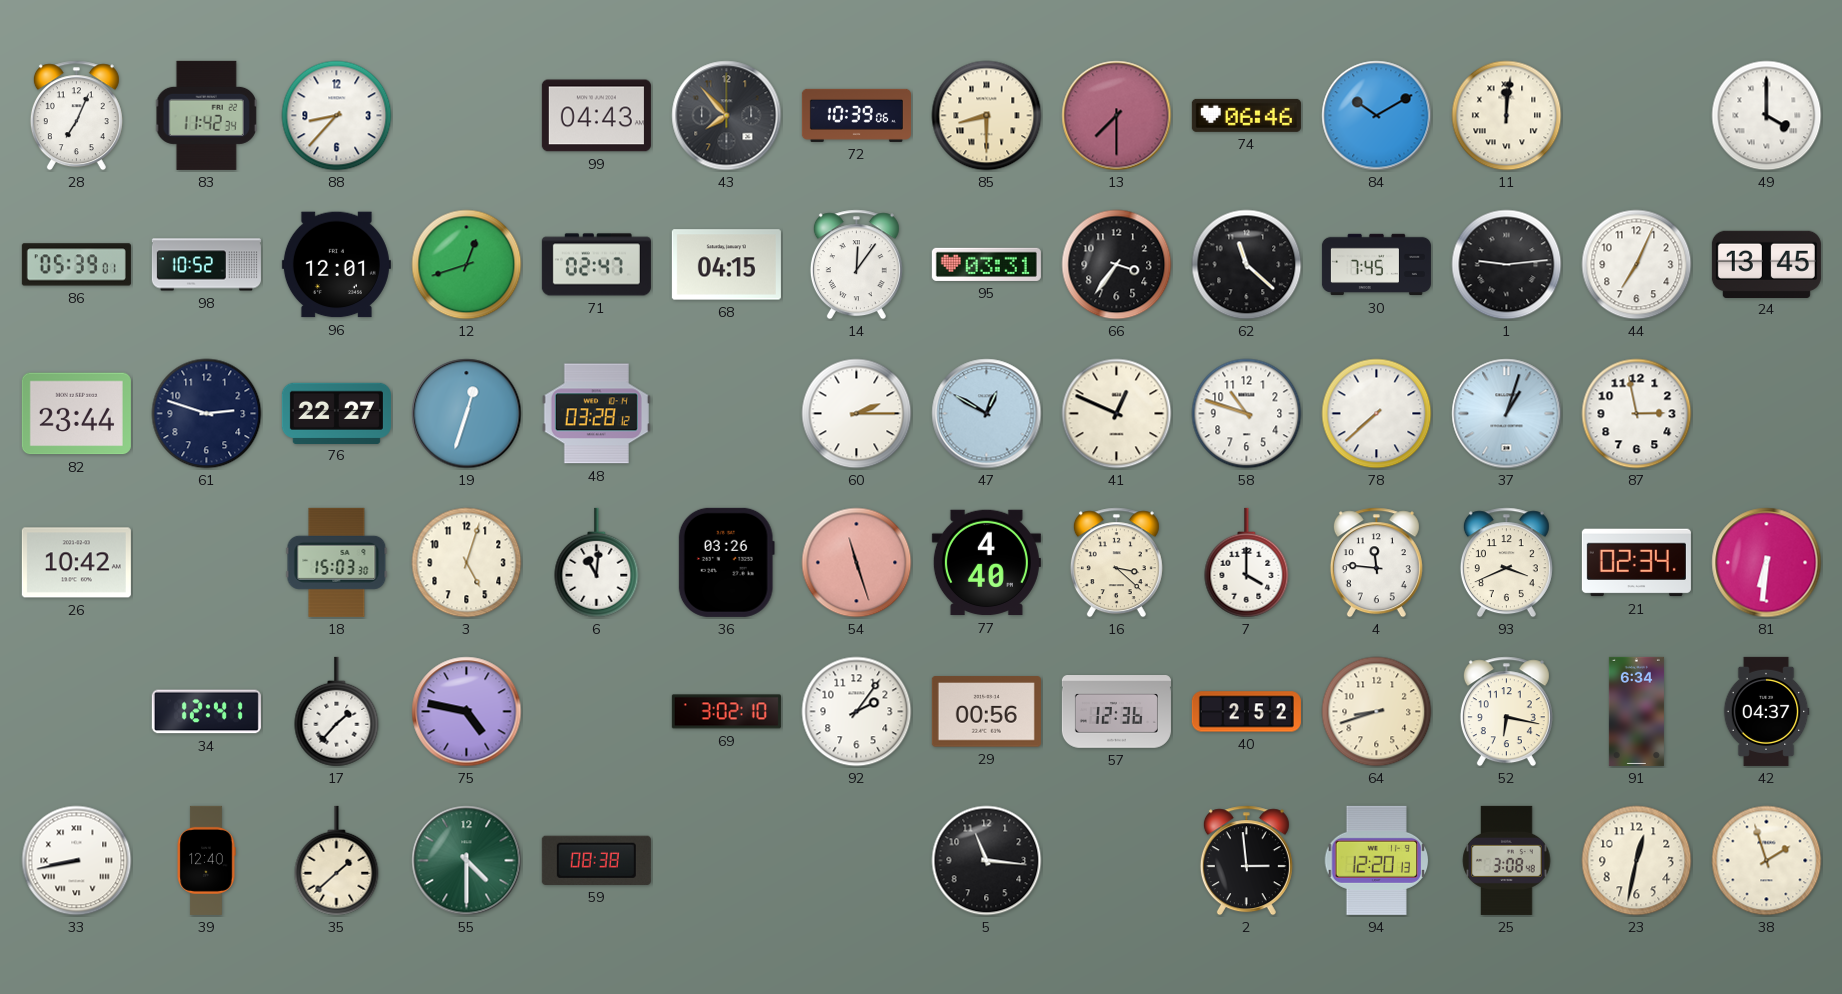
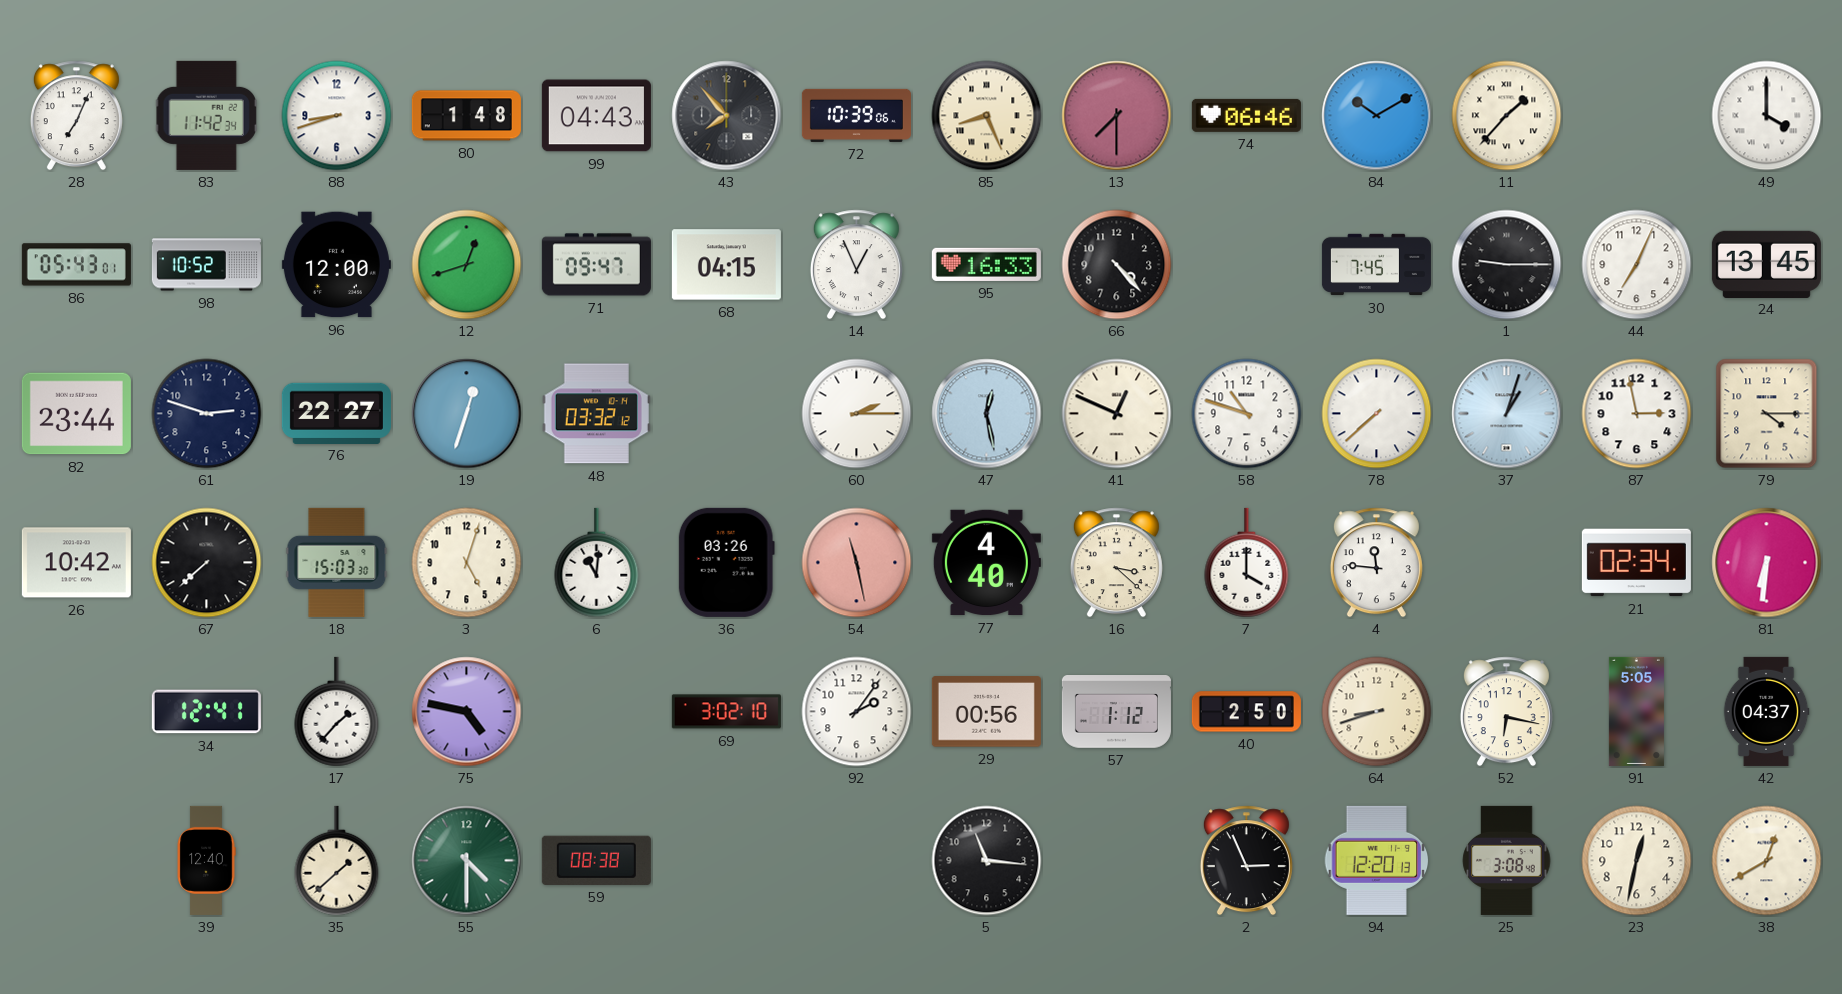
88: 8:37 -> 8:42
80: none -> 1:48
85: 8:30 -> 8:26
11: 12:01 -> 1:37
86: 05:39 -> 05:43
96: 12:01 -> 12:00
71: 02:47 -> 09:47
14: 12:06 -> 12:56
95: 03:31 -> 16:33
66: 3:36 -> 4:23
62: 11:22 -> none
1: 9:14 -> 9:15
48: 03:28 -> 03:32
47: 12:50 -> 12:28
79: none -> 4:15
67: none -> 7:38
54: 11:27 -> 11:28
93: 3:41 -> none
57: 12:36 -> 1:12
40: 2:52 -> 2:50
91: 6:34 -> 5:05
33: 8:43 -> none
2: 2:59 -> 2:56
38: 1:57 -> 12:40
